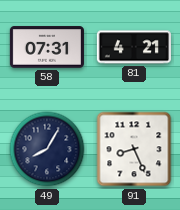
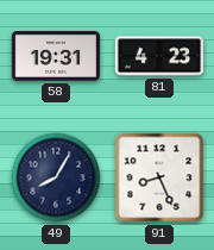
58: 07:31 -> 19:31
81: 4:21 -> 4:23
